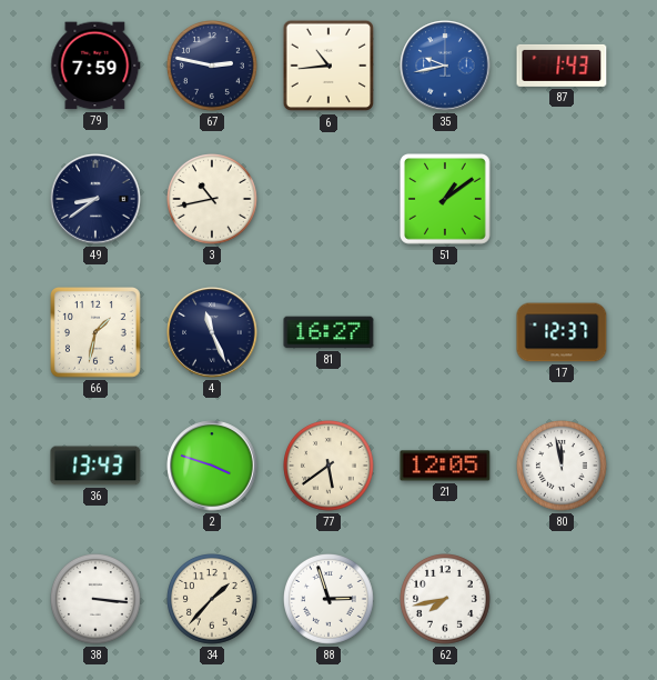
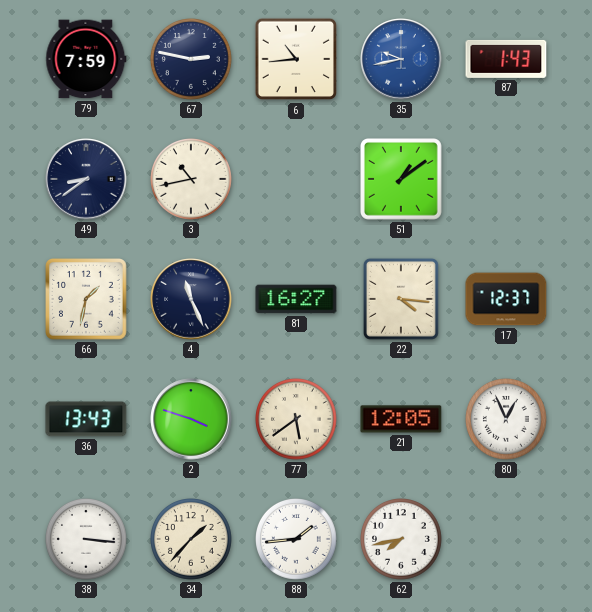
22: none -> 4:16
80: 11:58 -> 12:56
88: 2:57 -> 1:44
